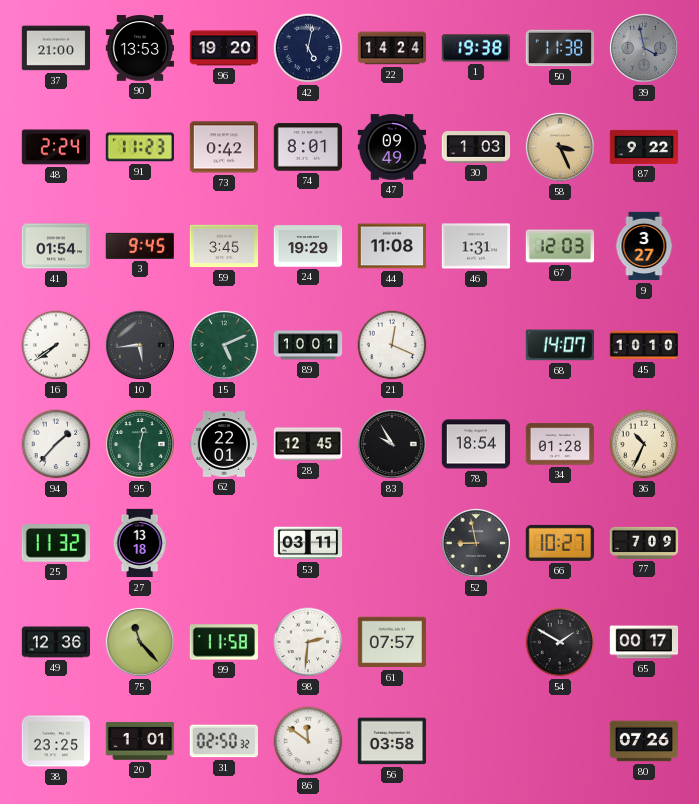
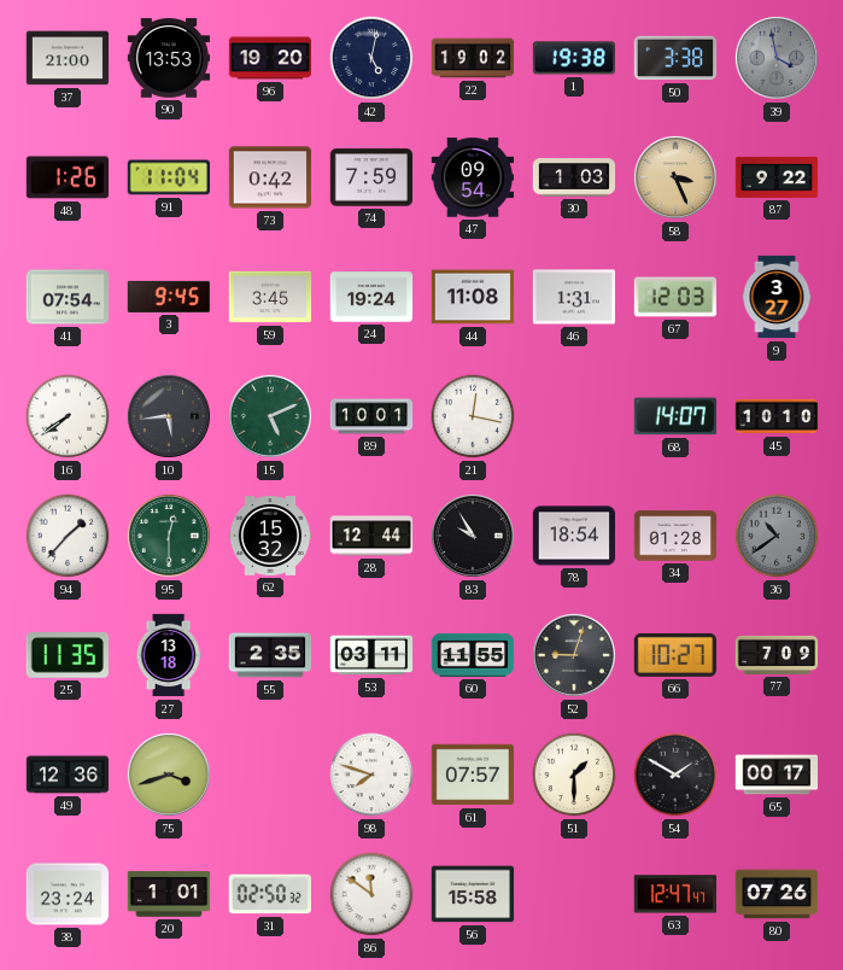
22: 14:24 -> 19:02
50: 11:38 -> 3:38
48: 2:24 -> 1:26
91: 11:23 -> 11:04
74: 8:01 -> 7:59
47: 09:49 -> 09:54
41: 01:54 -> 07:54
24: 19:29 -> 19:24
21: 12:19 -> 12:17
62: 22:01 -> 15:32
28: 12:45 -> 12:44
36: 10:34 -> 10:39
36 dial: cream -> grey
25: 11:32 -> 11:35
55: none -> 2:35
60: none -> 11:55
52: 8:58 -> 9:03
75: 11:23 -> 3:42
99: 11:58 -> none
98: 2:31 -> 7:48
51: none -> 1:30
38: 23:25 -> 23:24
56: 03:58 -> 15:58
63: none -> 12:47
